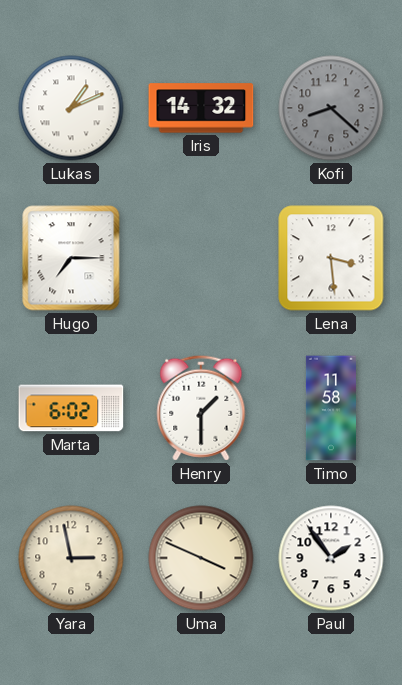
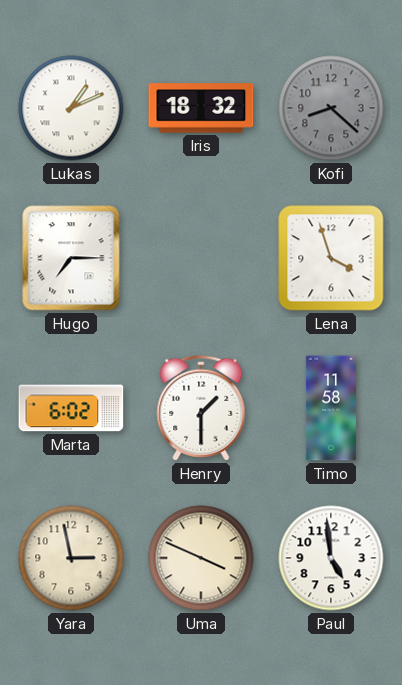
Iris: 14:32 -> 18:32
Lena: 3:29 -> 3:57
Paul: 1:54 -> 4:59
